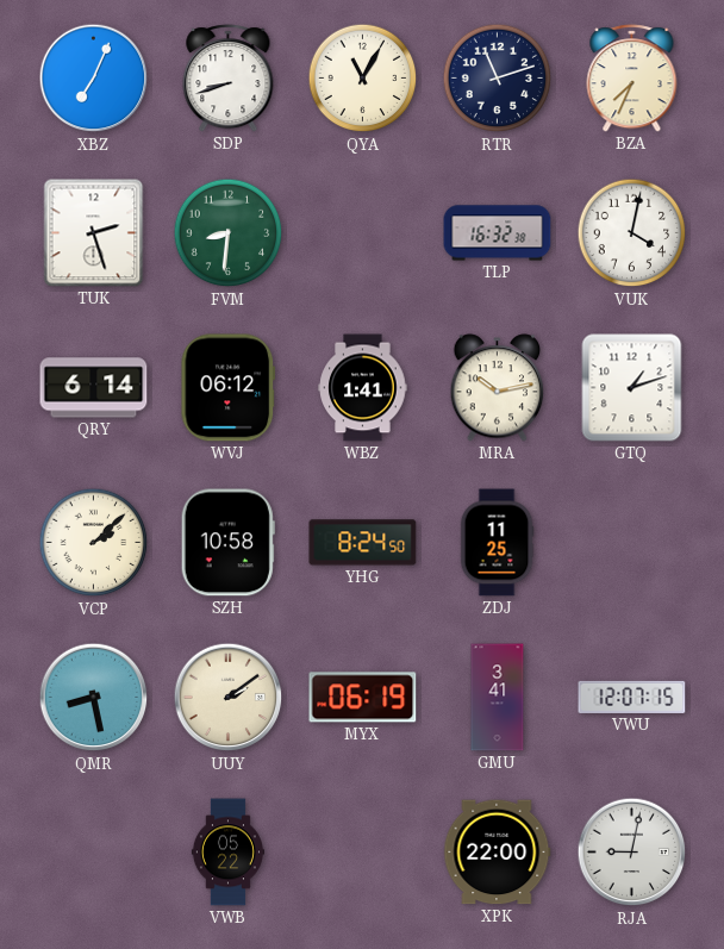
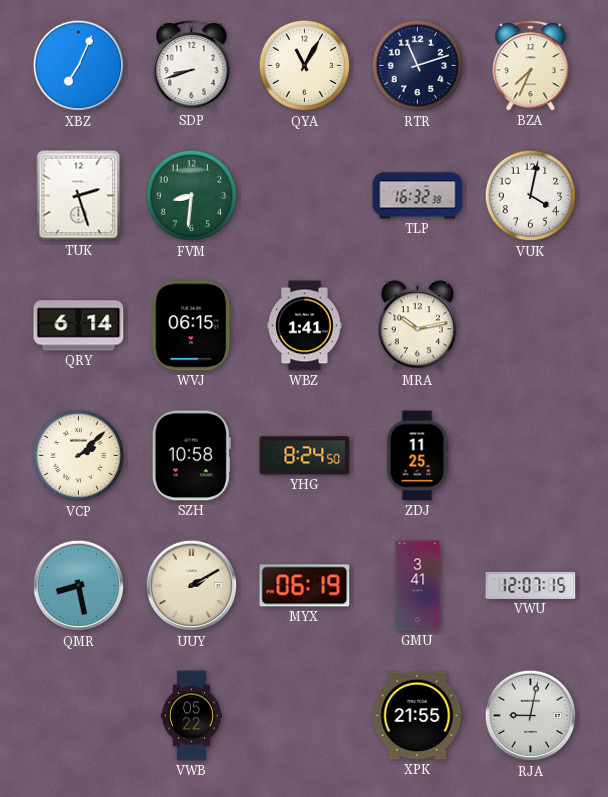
WVJ: 06:12 -> 06:15
GTQ: 1:12 -> none
UUY: 2:09 -> 2:10
XPK: 22:00 -> 21:55
